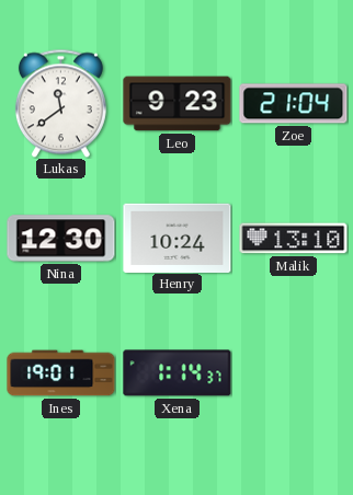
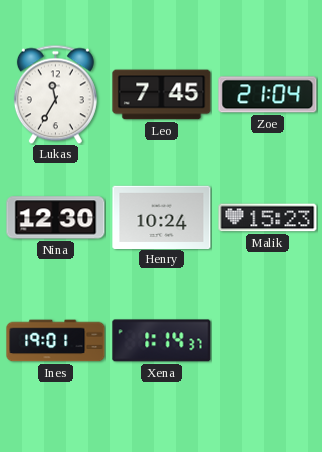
Lukas: 11:39 -> 11:35
Leo: 9:23 -> 7:45
Malik: 13:10 -> 15:23
